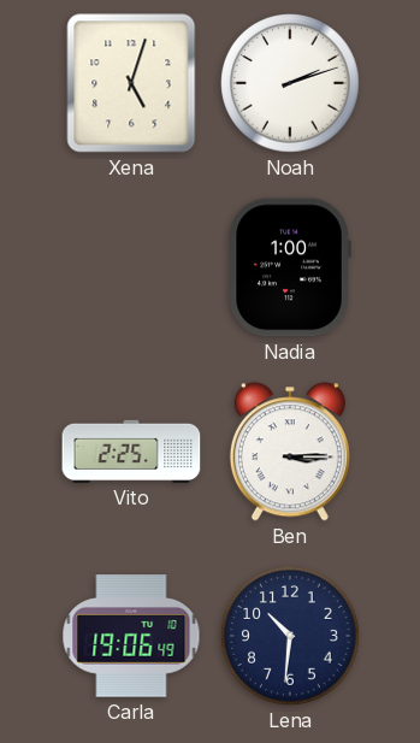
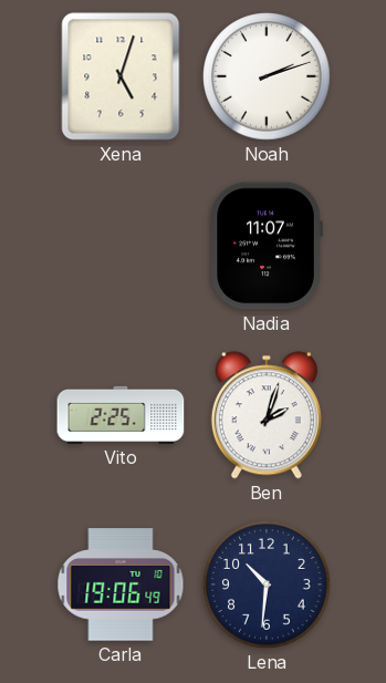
Nadia: 1:00 -> 11:07
Ben: 3:15 -> 2:03
